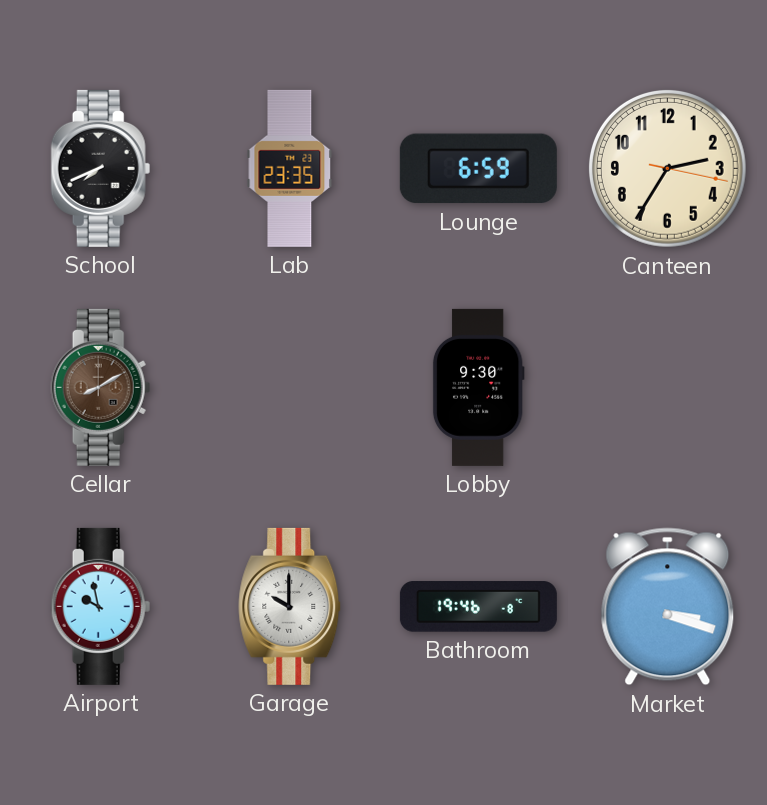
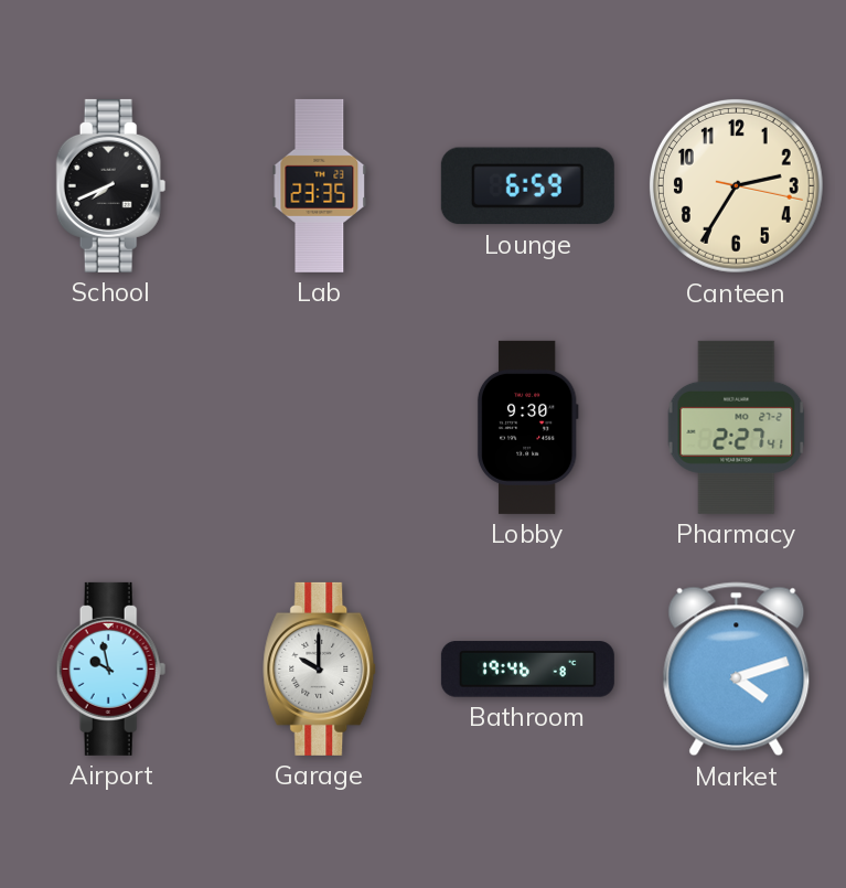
Cellar: 8:10 -> none
Pharmacy: none -> 2:27
Market: 3:18 -> 4:12
